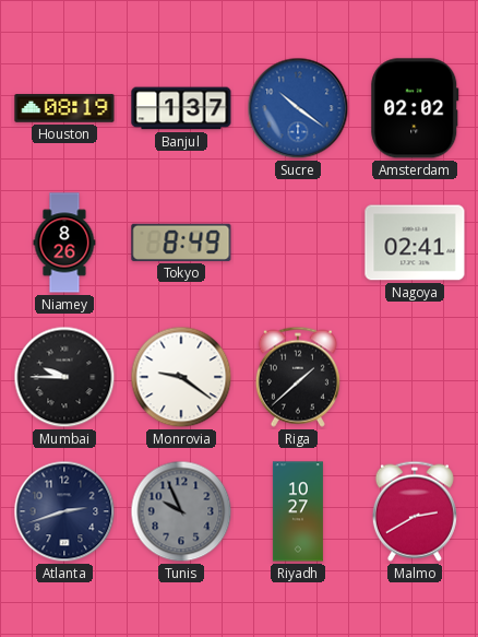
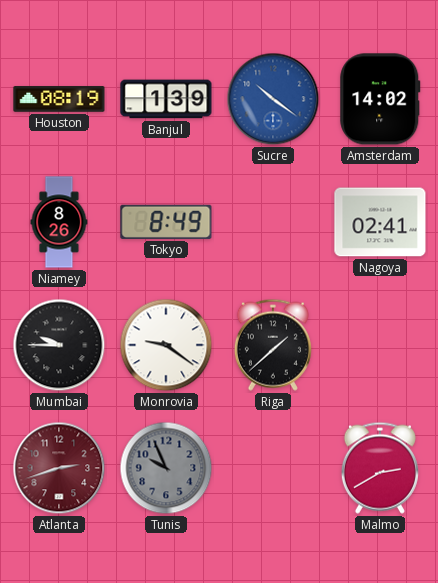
Banjul: 1:37 -> 1:39
Amsterdam: 02:02 -> 14:02
Atlanta dial: navy -> burgundy
Riyadh: 10:27 -> none
